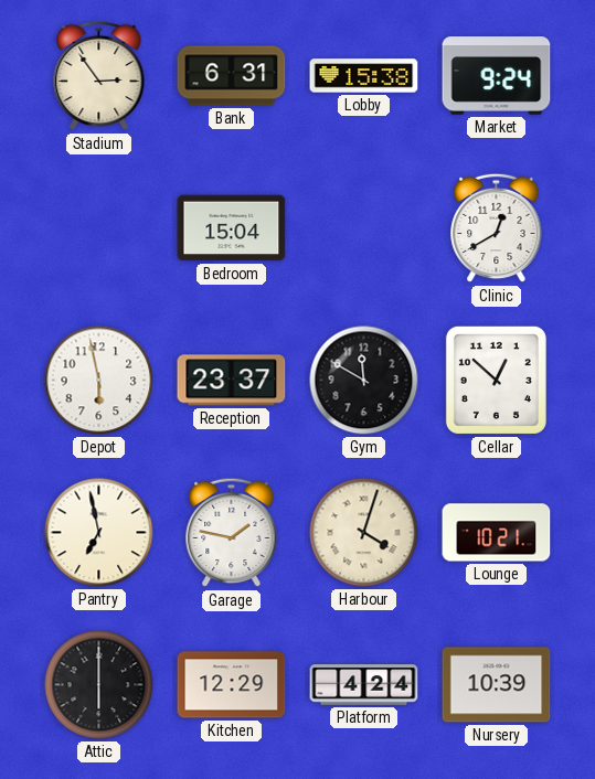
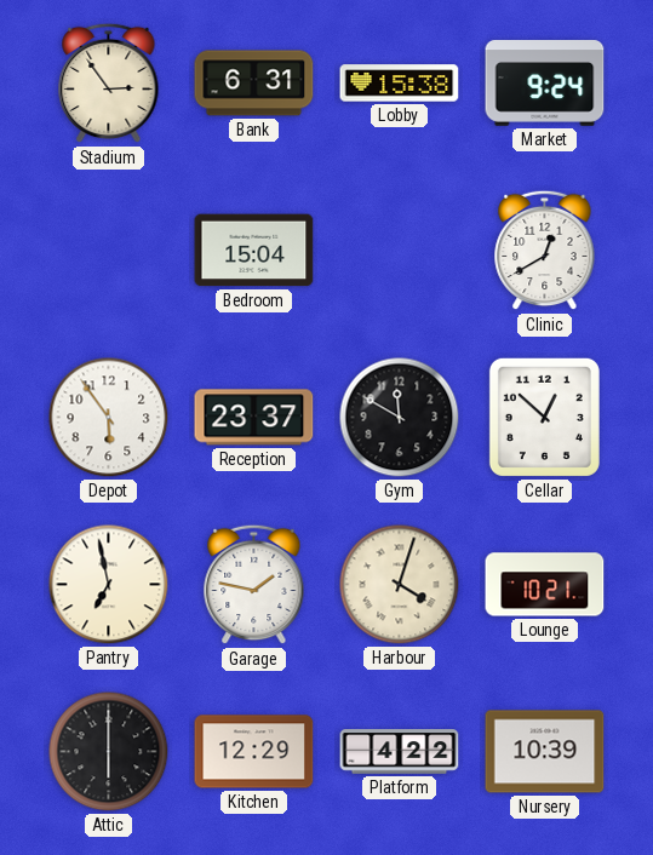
Depot: 5:58 -> 5:54
Platform: 4:24 -> 4:22
